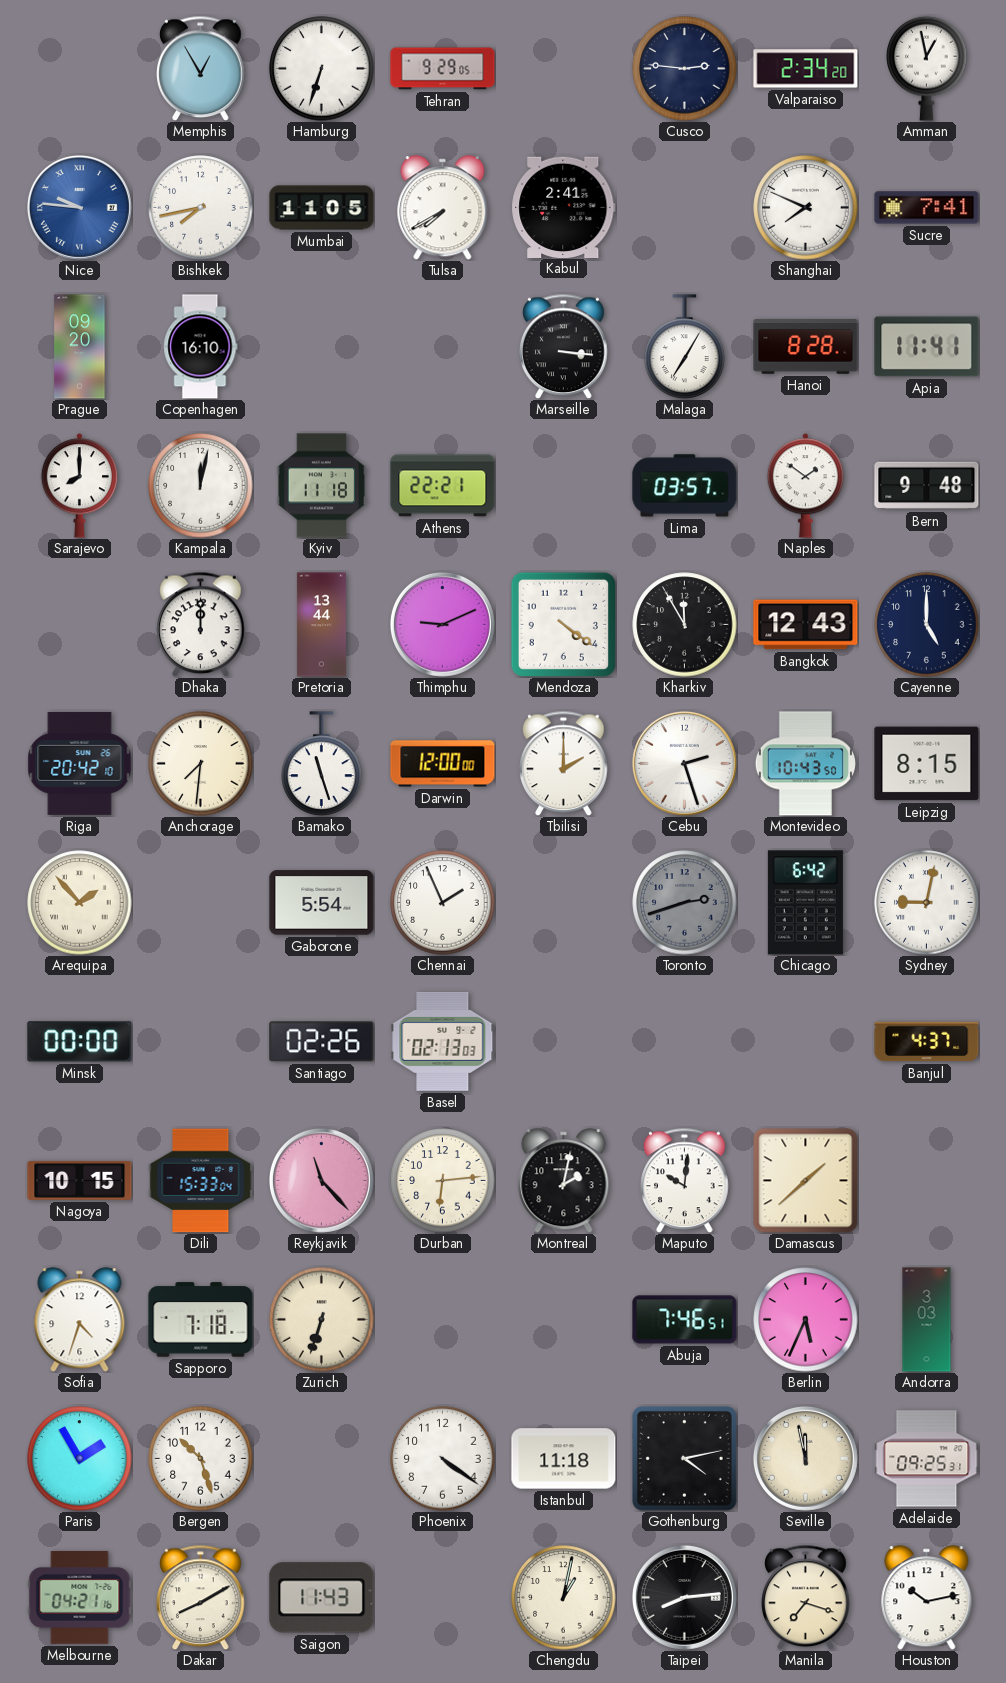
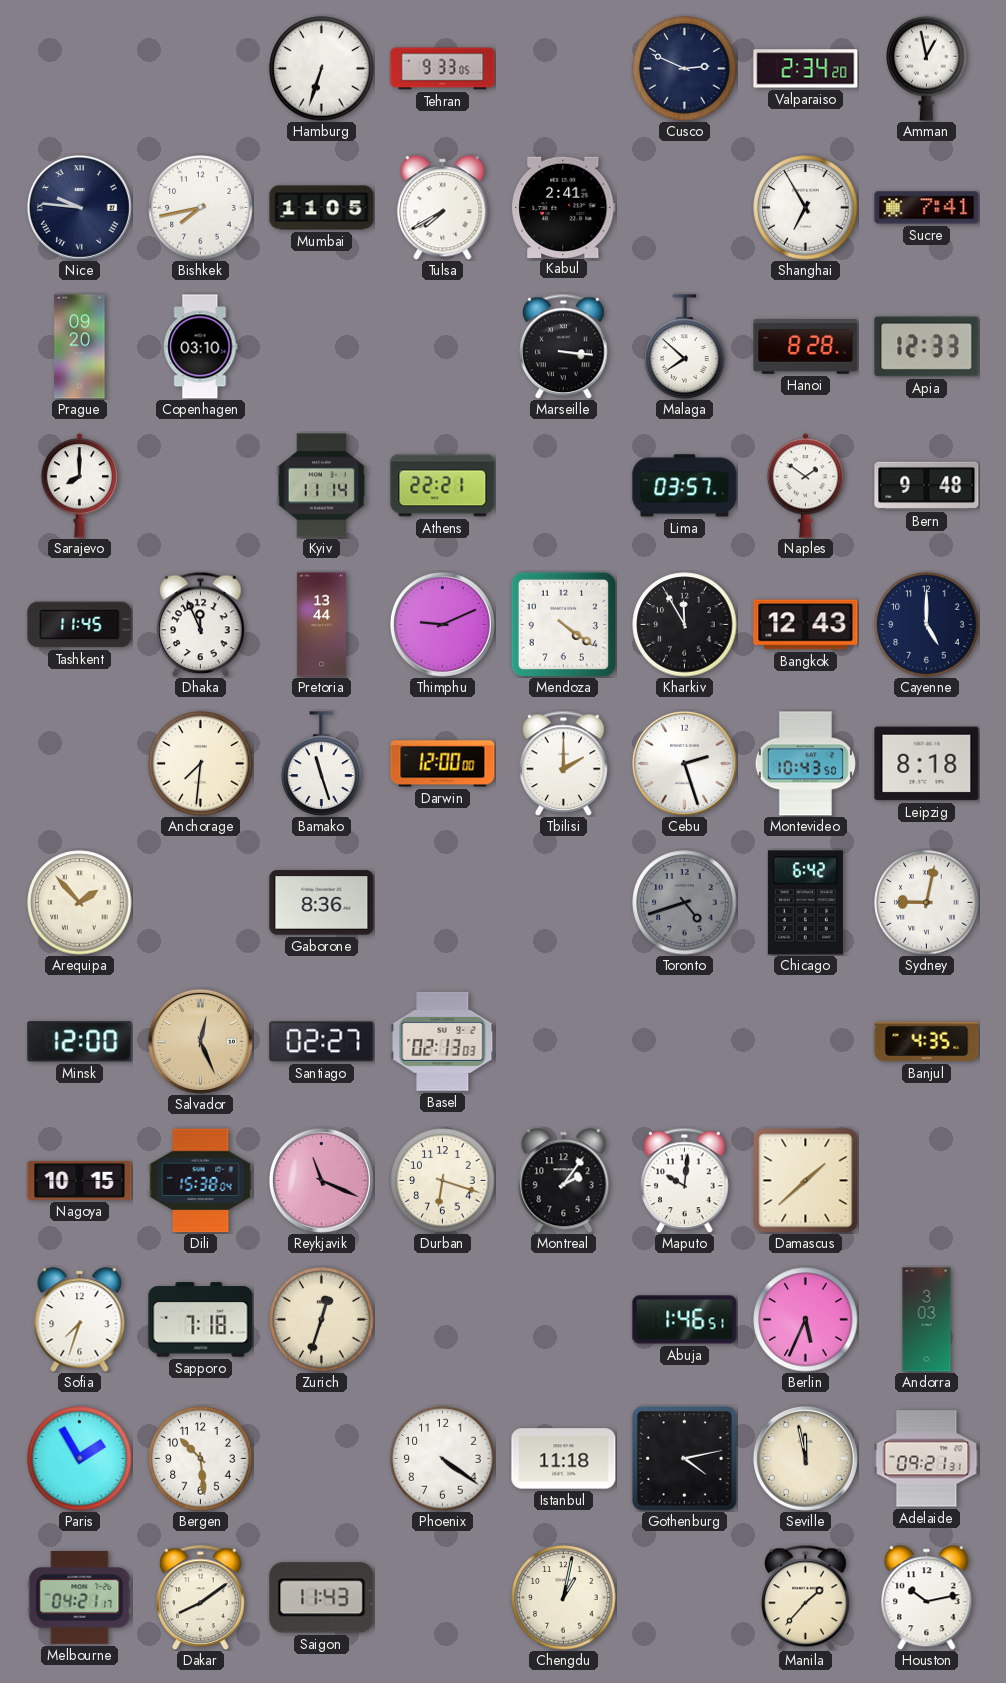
Memphis: 12:55 -> none
Tehran: 9:29 -> 9:33
Cusco: 2:46 -> 2:49
Nice dial: blue -> navy
Shanghai: 7:49 -> 6:55
Copenhagen: 16:10 -> 03:10
Malaga: 7:05 -> 7:52
Apia: 11:41 -> 12:33
Kampala: 12:02 -> none
Kyiv: 11:18 -> 11:14
Tashkent: none -> 11:45
Dhaka: 12:00 -> 11:56
Riga: 20:42 -> none
Leipzig: 8:15 -> 8:18
Gaborone: 5:54 -> 8:36
Chennai: 1:56 -> none
Toronto: 2:42 -> 4:42
Minsk: 00:00 -> 12:00
Salvador: none -> 12:26
Santiago: 02:26 -> 02:27
Banjul: 4:37 -> 4:35
Dili: 15:33 -> 15:38
Reykjavik: 11:23 -> 11:19
Durban: 6:14 -> 6:18
Montreal: 2:02 -> 2:06
Sofia: 4:33 -> 7:33
Zurich: 6:33 -> 12:33
Abuja: 7:46 -> 1:46
Bergen: 10:27 -> 10:29
Adelaide: 09:25 -> 09:21
Melbourne: 04:21:16 -> 04:21:17
Dakar: 8:10 -> 8:09
Taipei: 8:14 -> none
Manila: 7:18 -> 1:37
